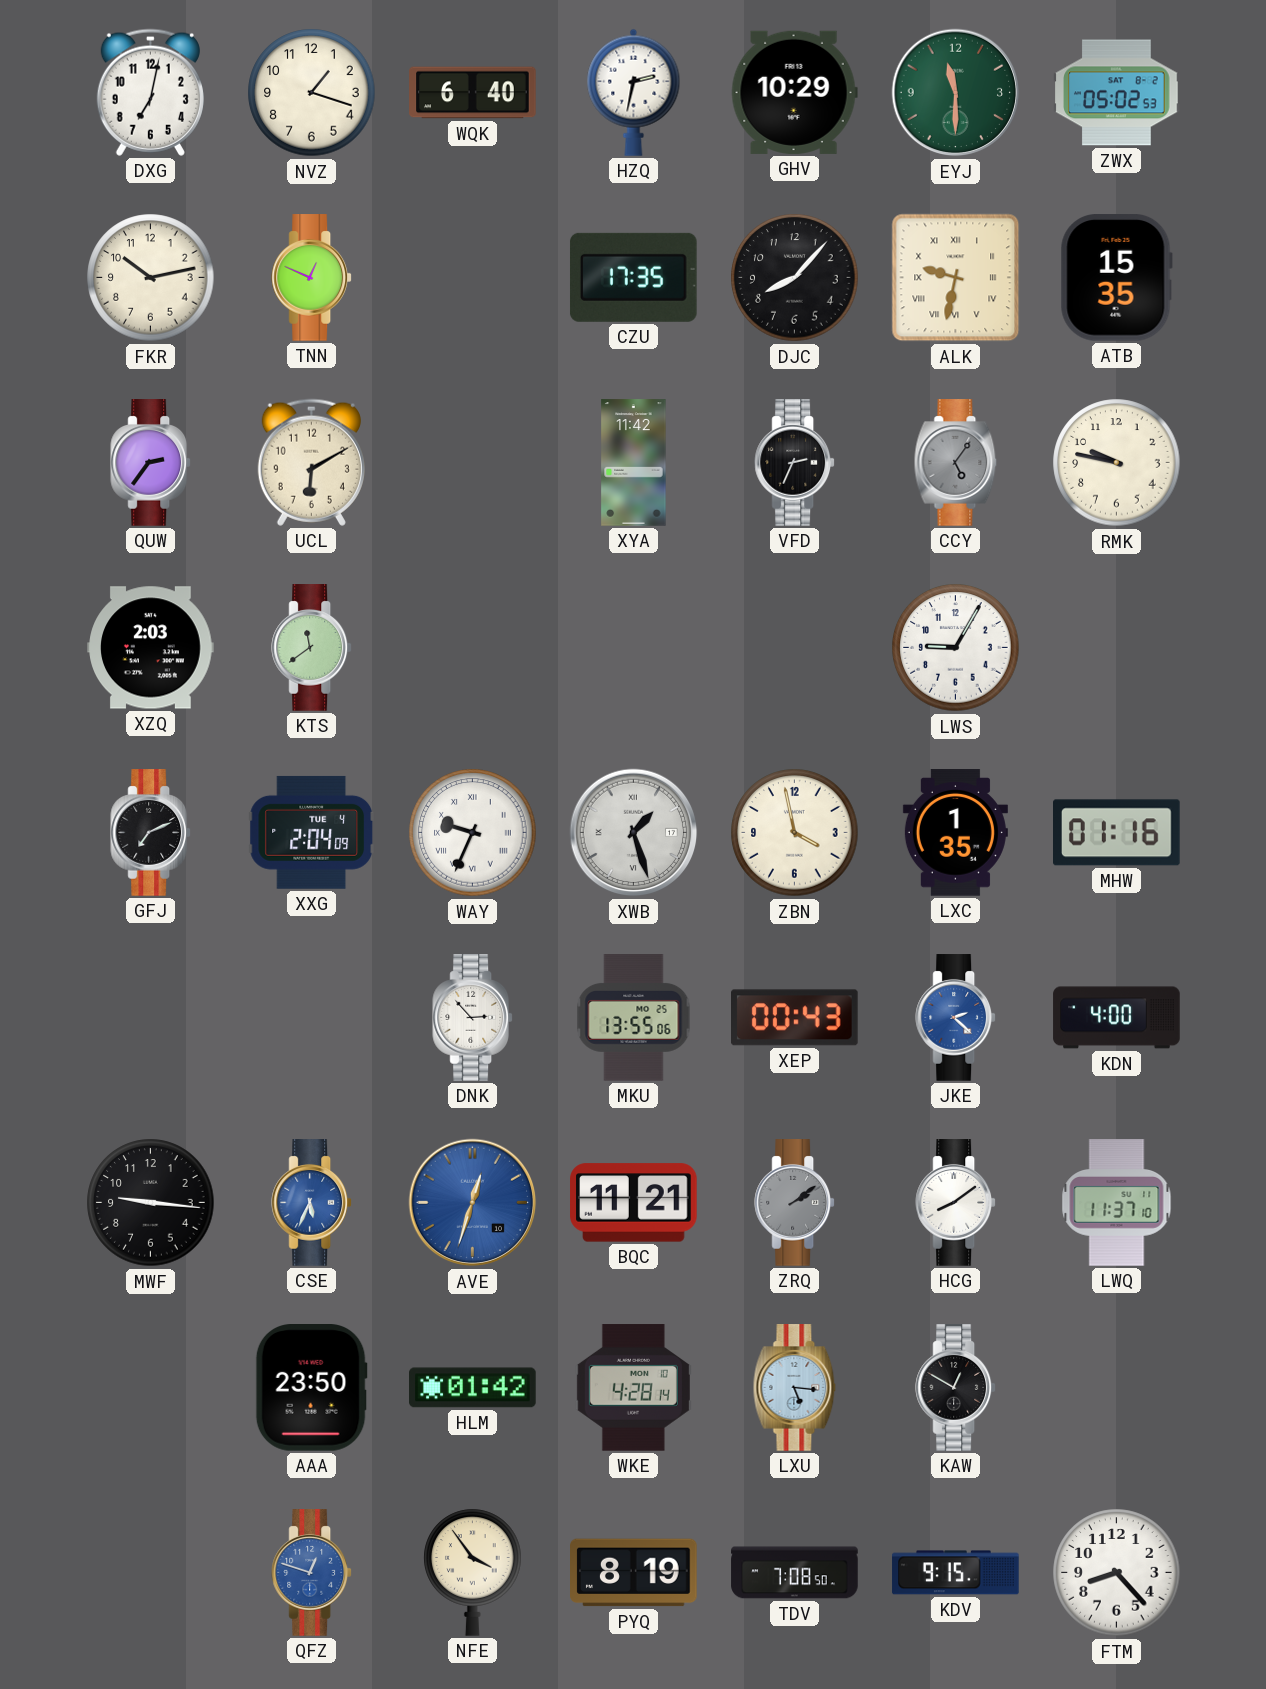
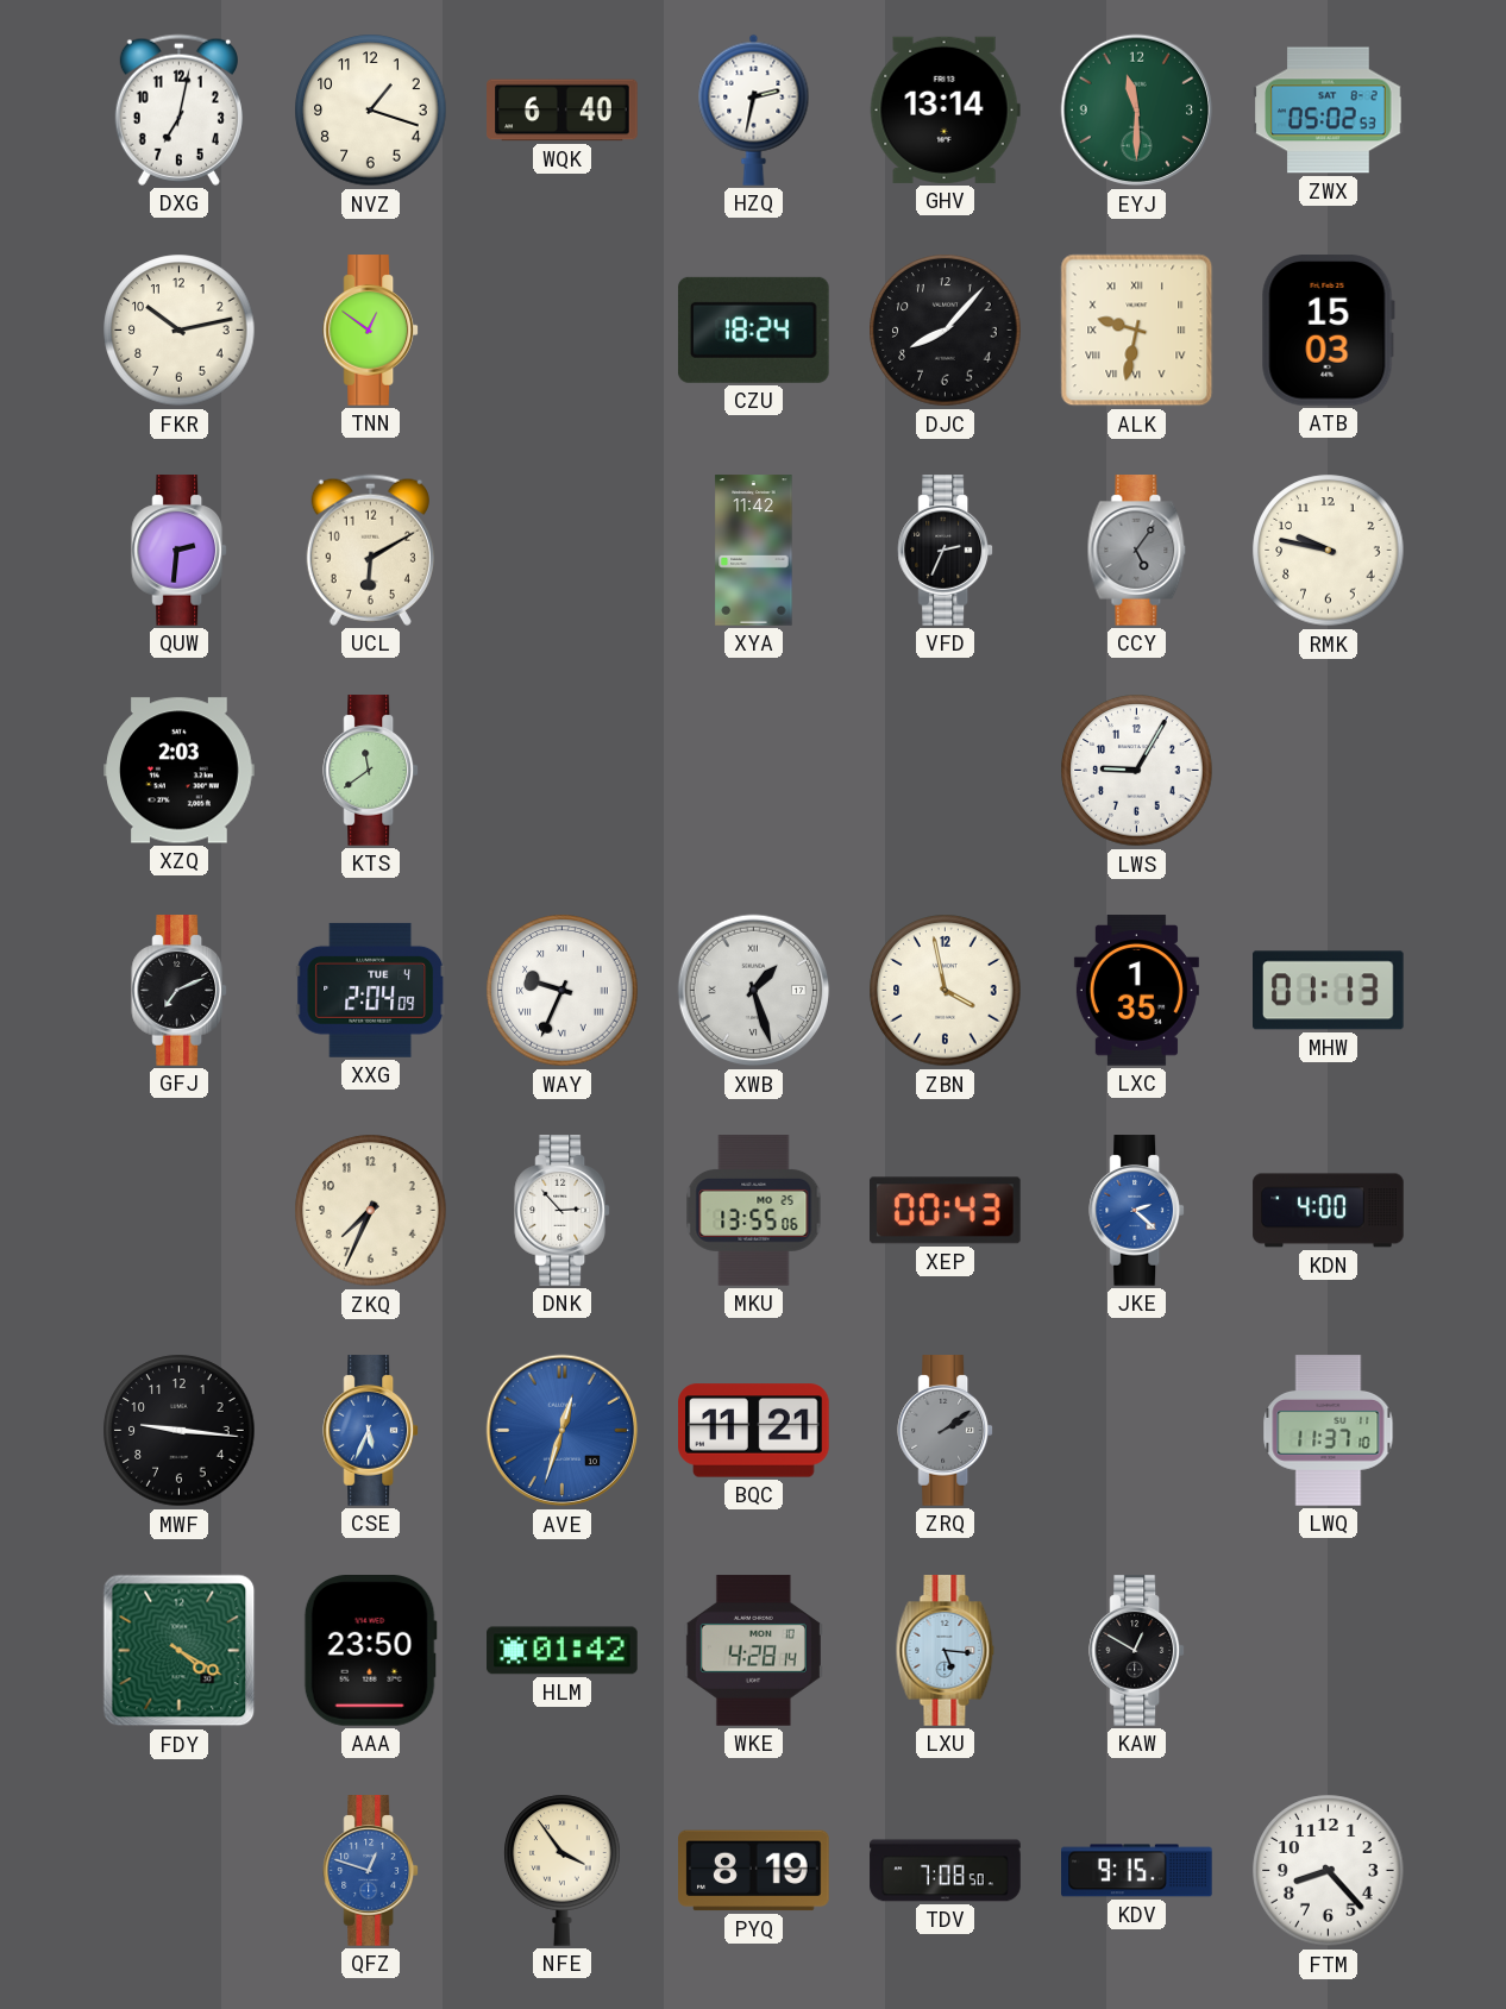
GHV: 10:29 -> 13:14
TNN: 12:49 -> 12:51
CZU: 17:35 -> 18:24
ATB: 15:35 -> 15:03
QUW: 2:36 -> 2:31
MHW: 01:16 -> 01:13
ZKQ: none -> 7:34
HCG: 8:09 -> none
FDY: none -> 4:20
